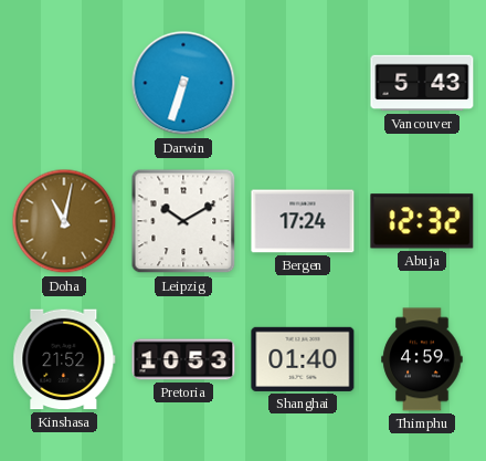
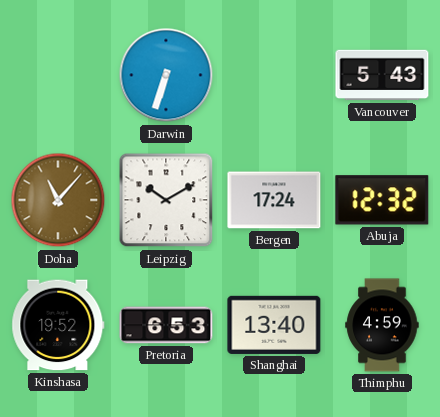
Doha: 11:02 -> 11:07
Kinshasa: 21:52 -> 19:52
Pretoria: 10:53 -> 6:53
Shanghai: 01:40 -> 13:40
